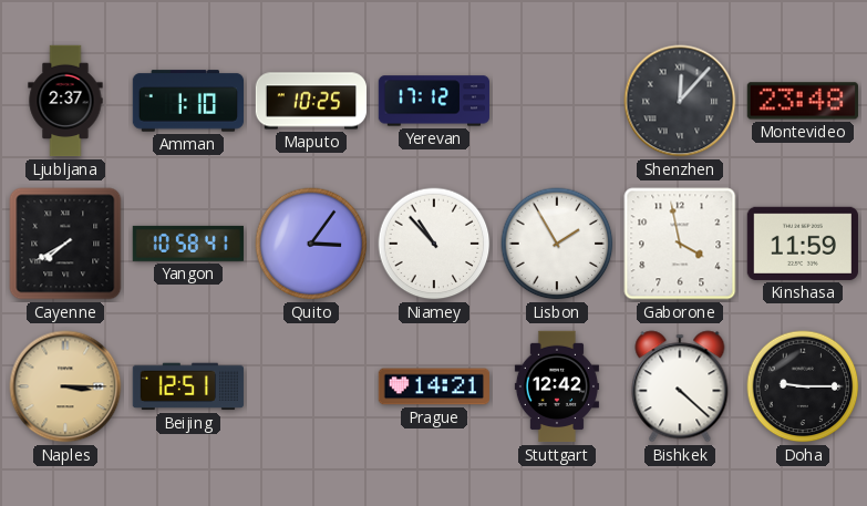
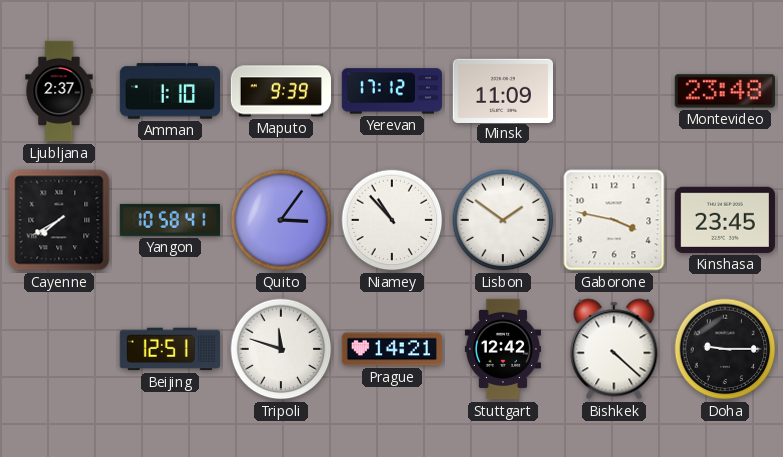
Maputo: 10:25 -> 9:39
Minsk: none -> 11:09
Shenzhen: 12:07 -> none
Lisbon: 1:55 -> 1:51
Gaborone: 3:58 -> 3:47
Kinshasa: 11:59 -> 23:45
Naples: 3:15 -> none
Tripoli: none -> 11:48
